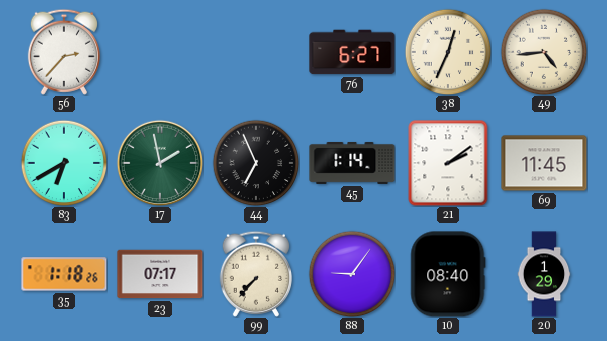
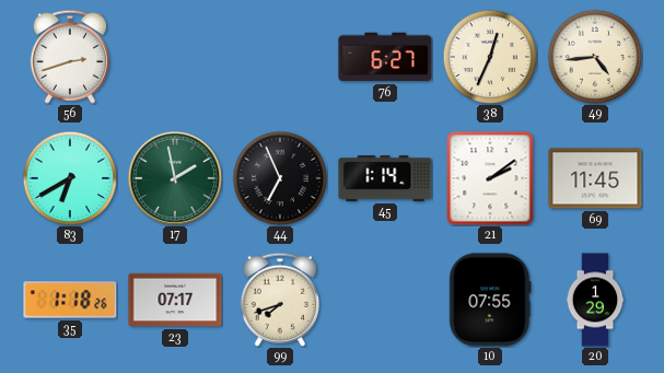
56: 2:37 -> 2:42
99: 7:37 -> 7:42
88: 9:06 -> none
10: 08:40 -> 07:55
